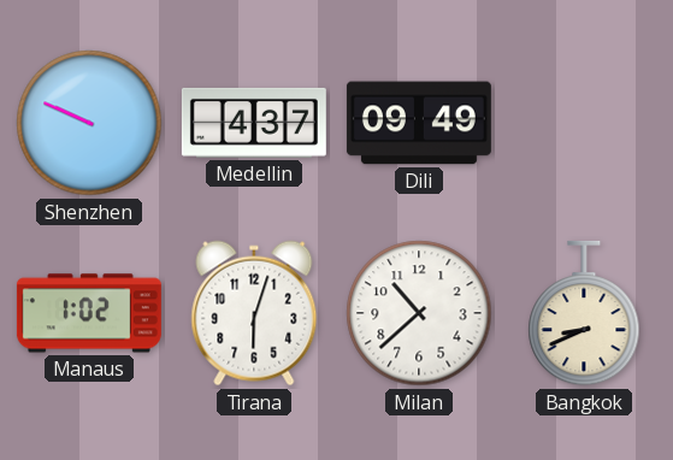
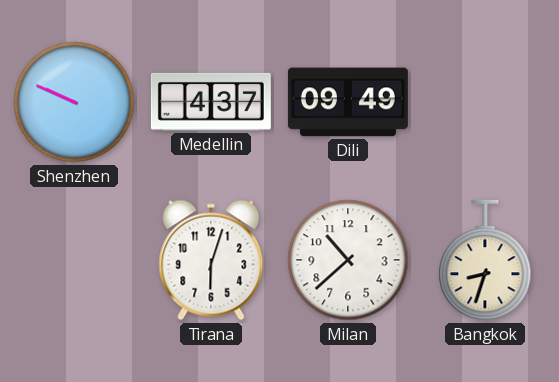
Manaus: 1:02 -> none
Bangkok: 8:41 -> 8:33
